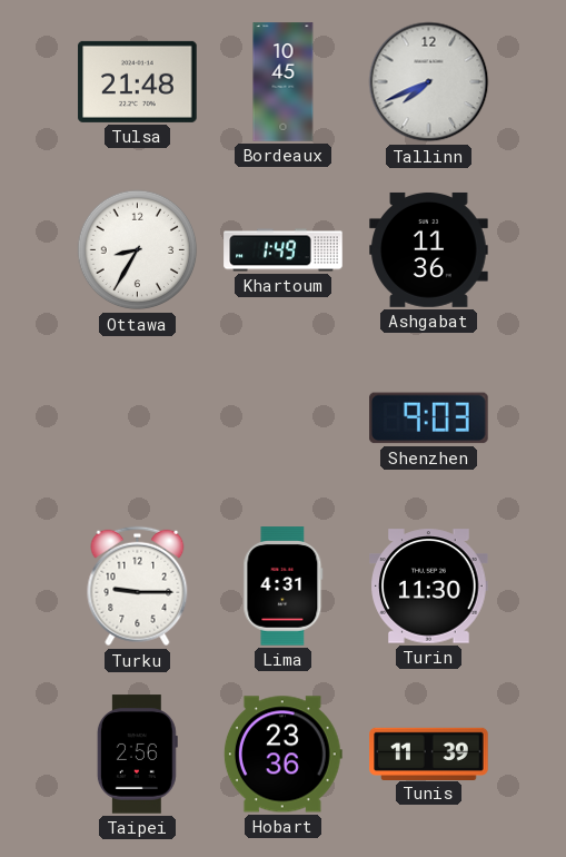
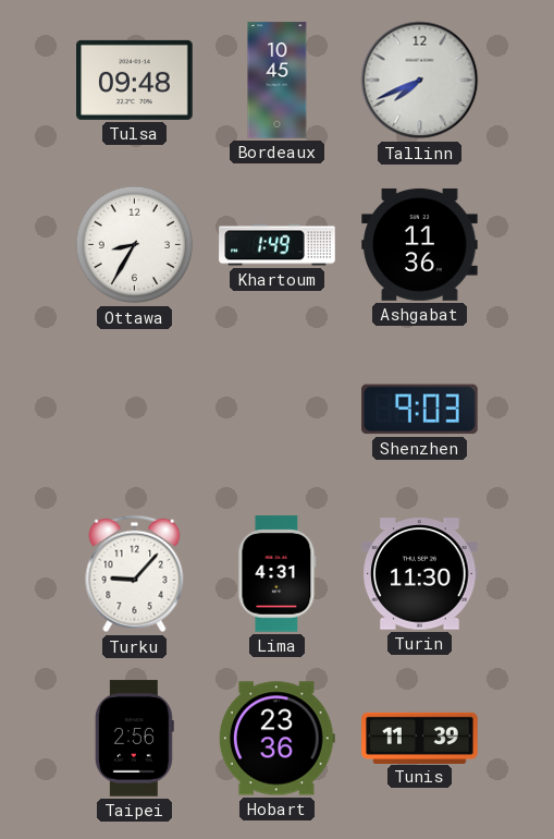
Tulsa: 21:48 -> 09:48
Turku: 9:15 -> 9:07
